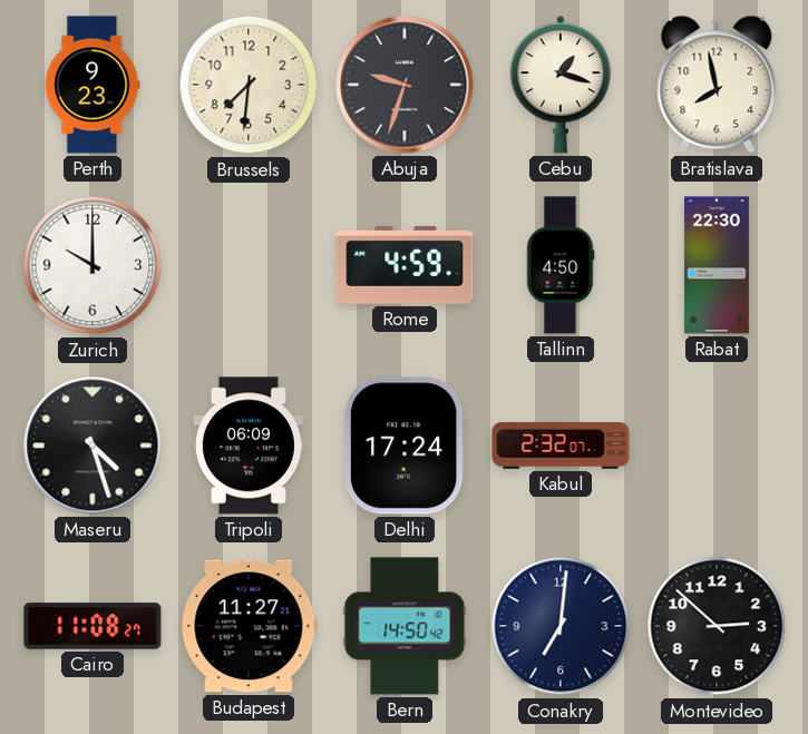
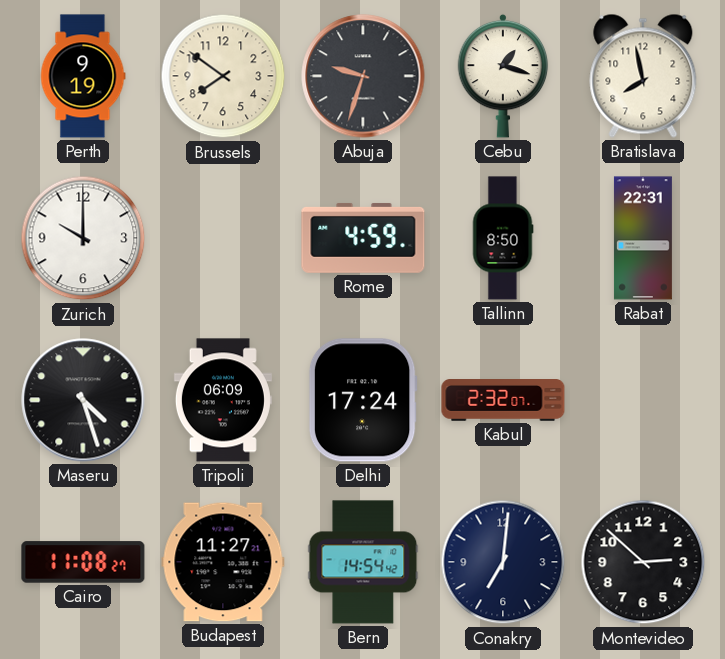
Perth: 9:23 -> 9:19
Brussels: 7:31 -> 7:51
Tallinn: 4:50 -> 8:50
Rabat: 22:30 -> 22:31
Bern: 14:50 -> 14:54
